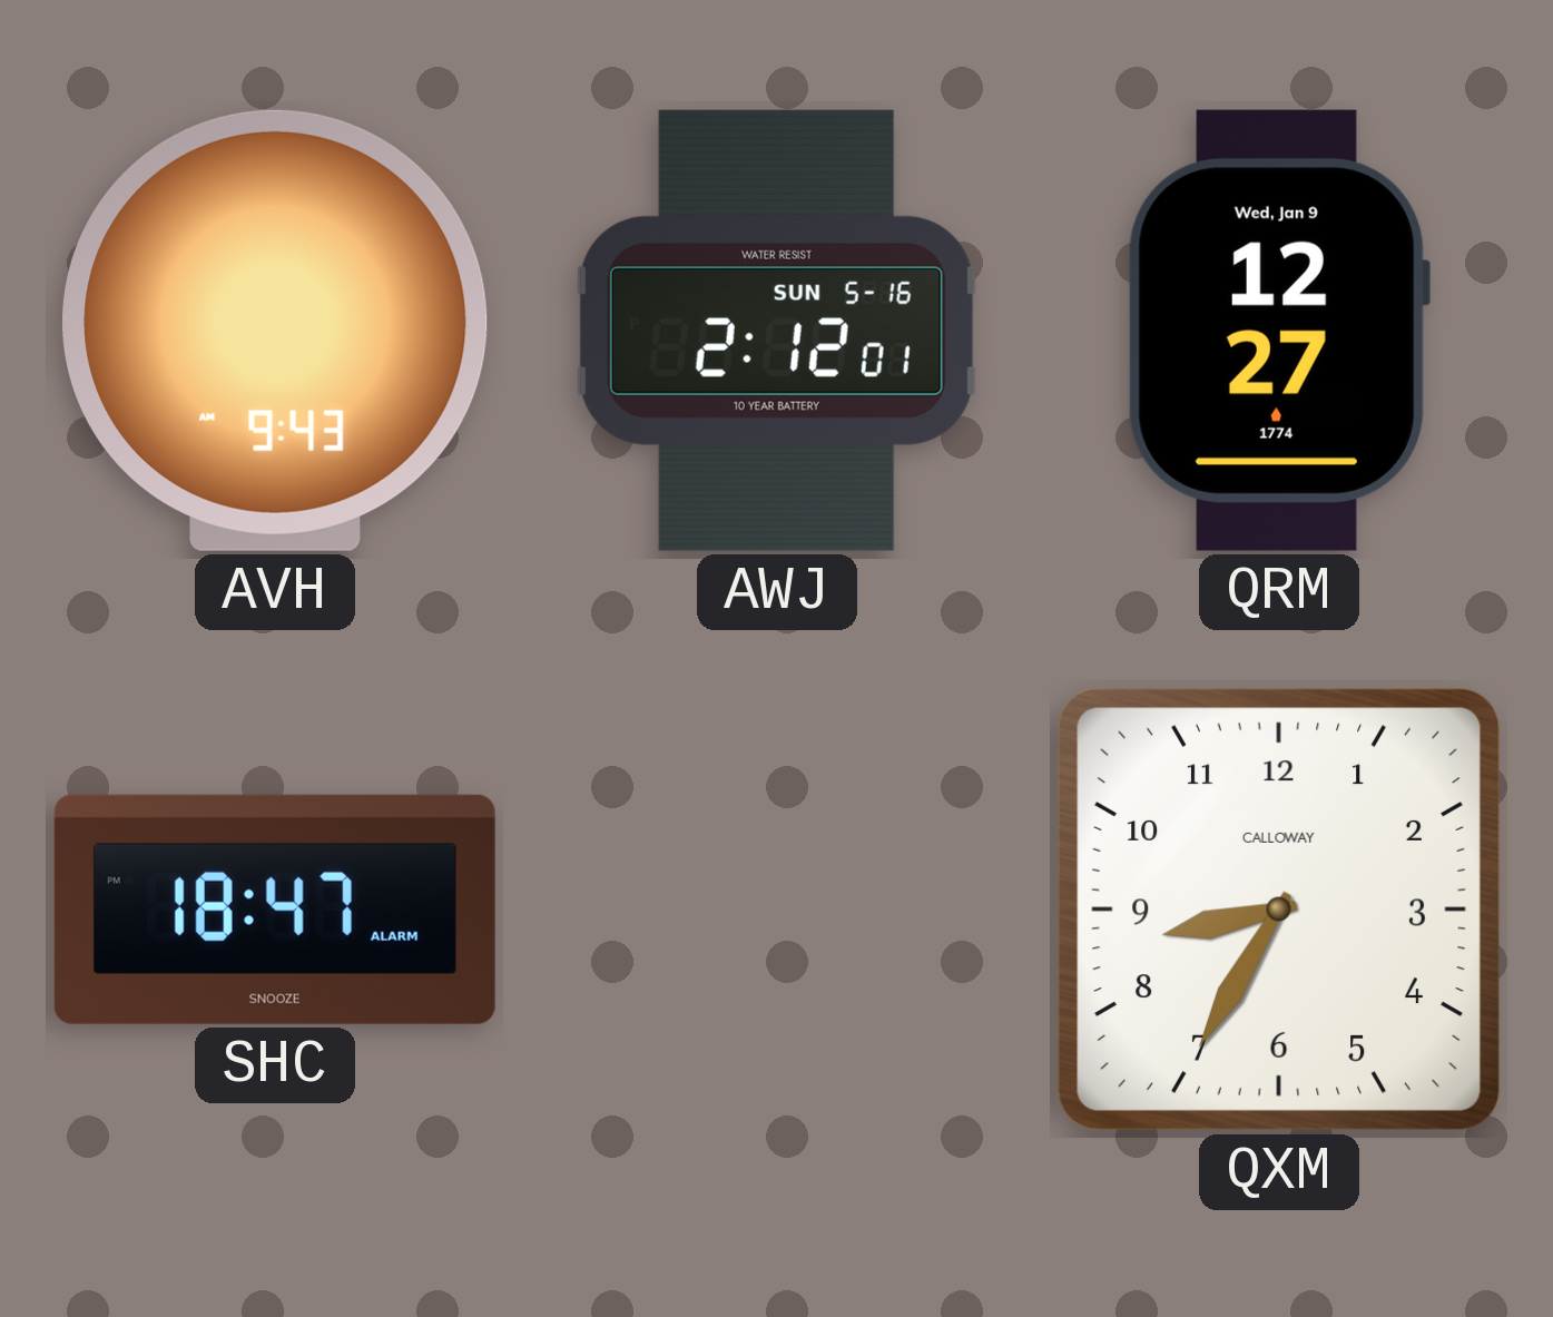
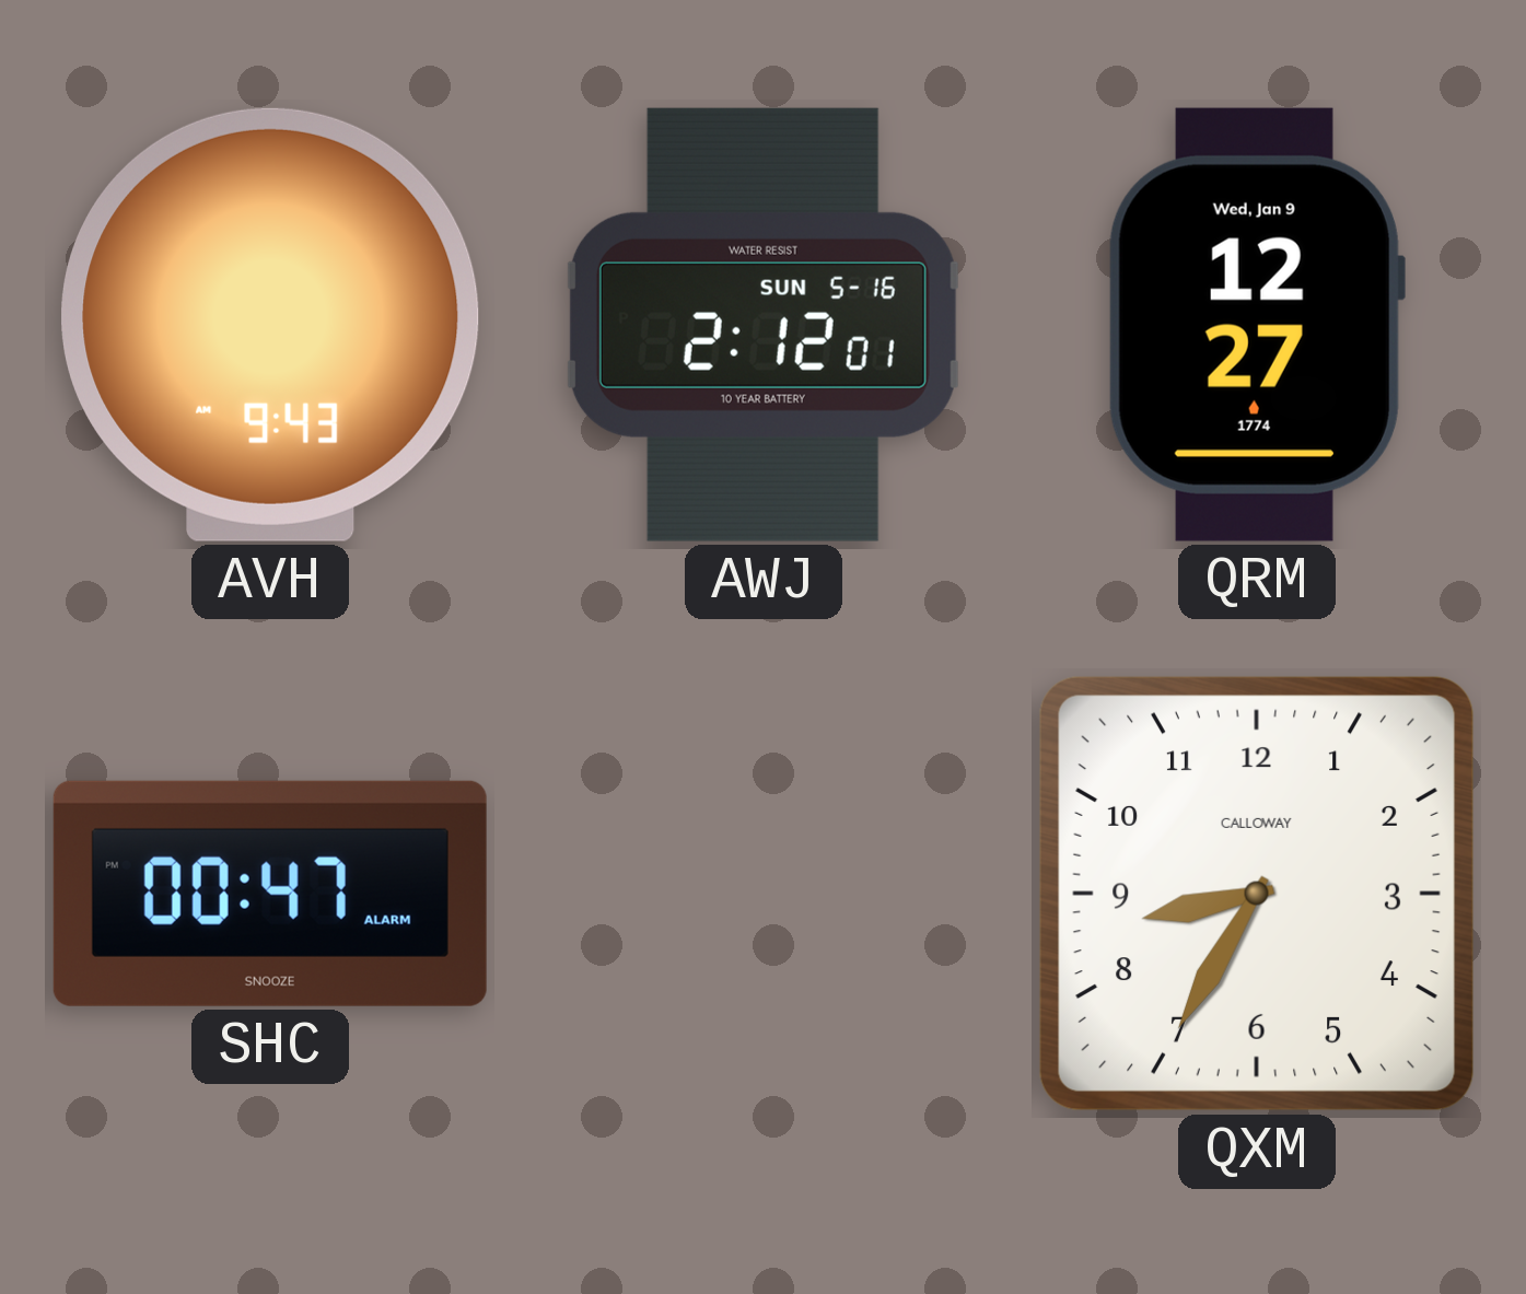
SHC: 18:47 -> 00:47
